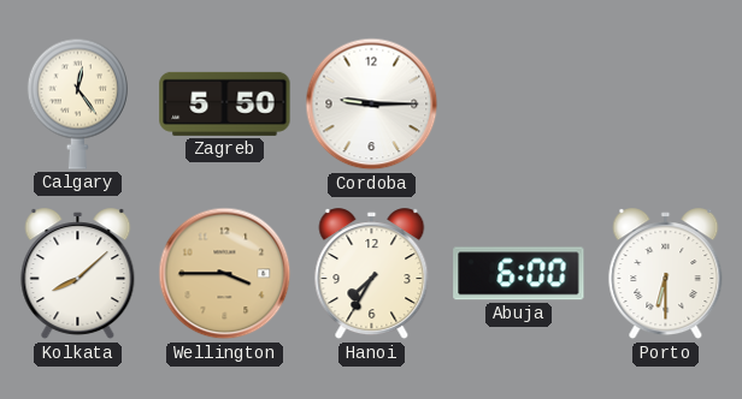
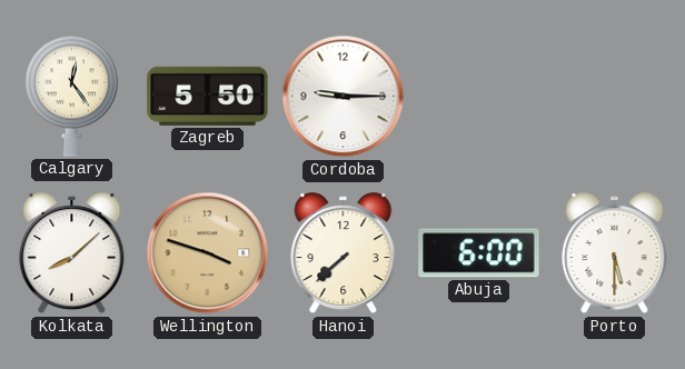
Wellington: 3:45 -> 3:48
Hanoi: 7:35 -> 7:38
Porto: 6:30 -> 5:30
